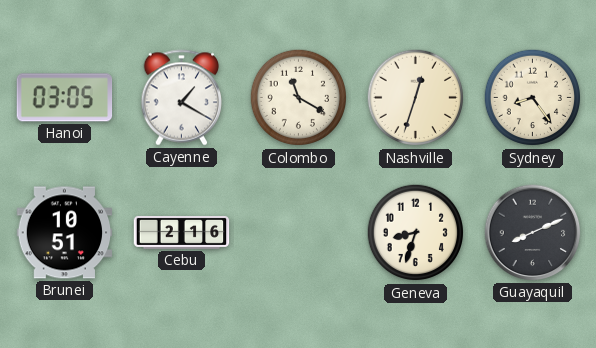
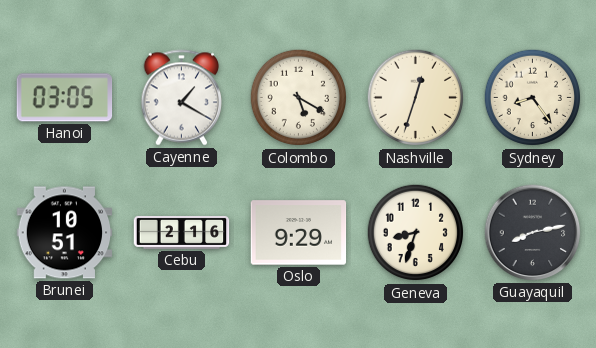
Colombo: 11:20 -> 5:20
Oslo: none -> 9:29
Guayaquil: 8:11 -> 8:13
